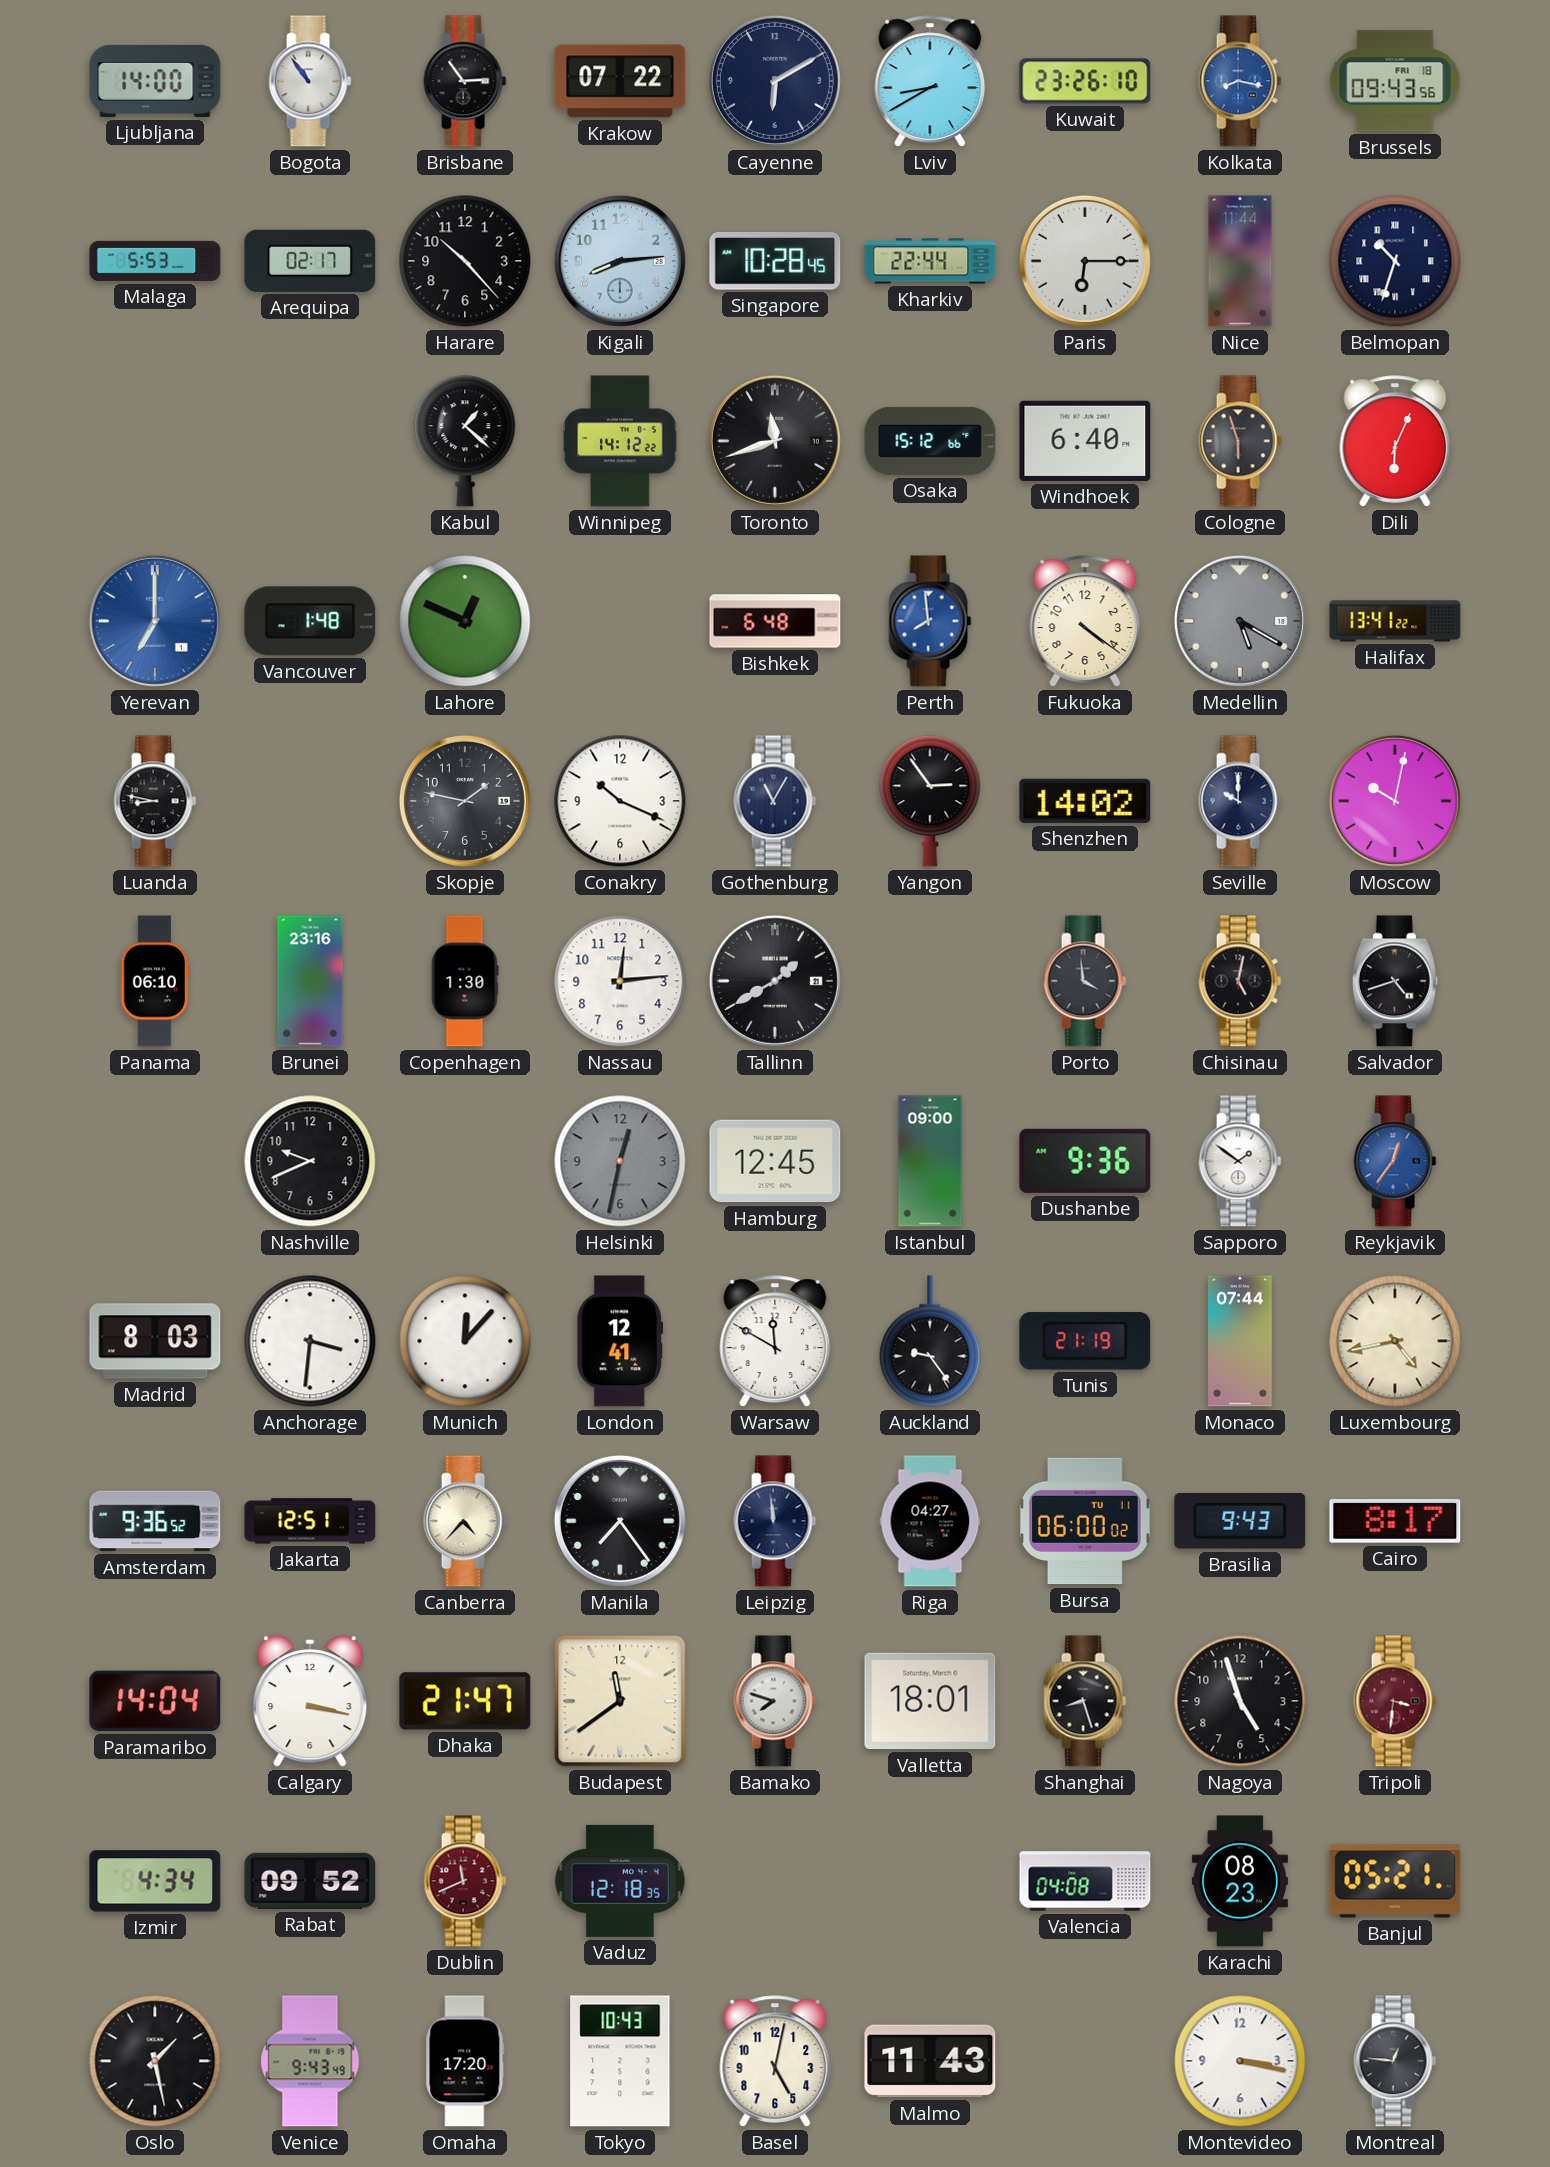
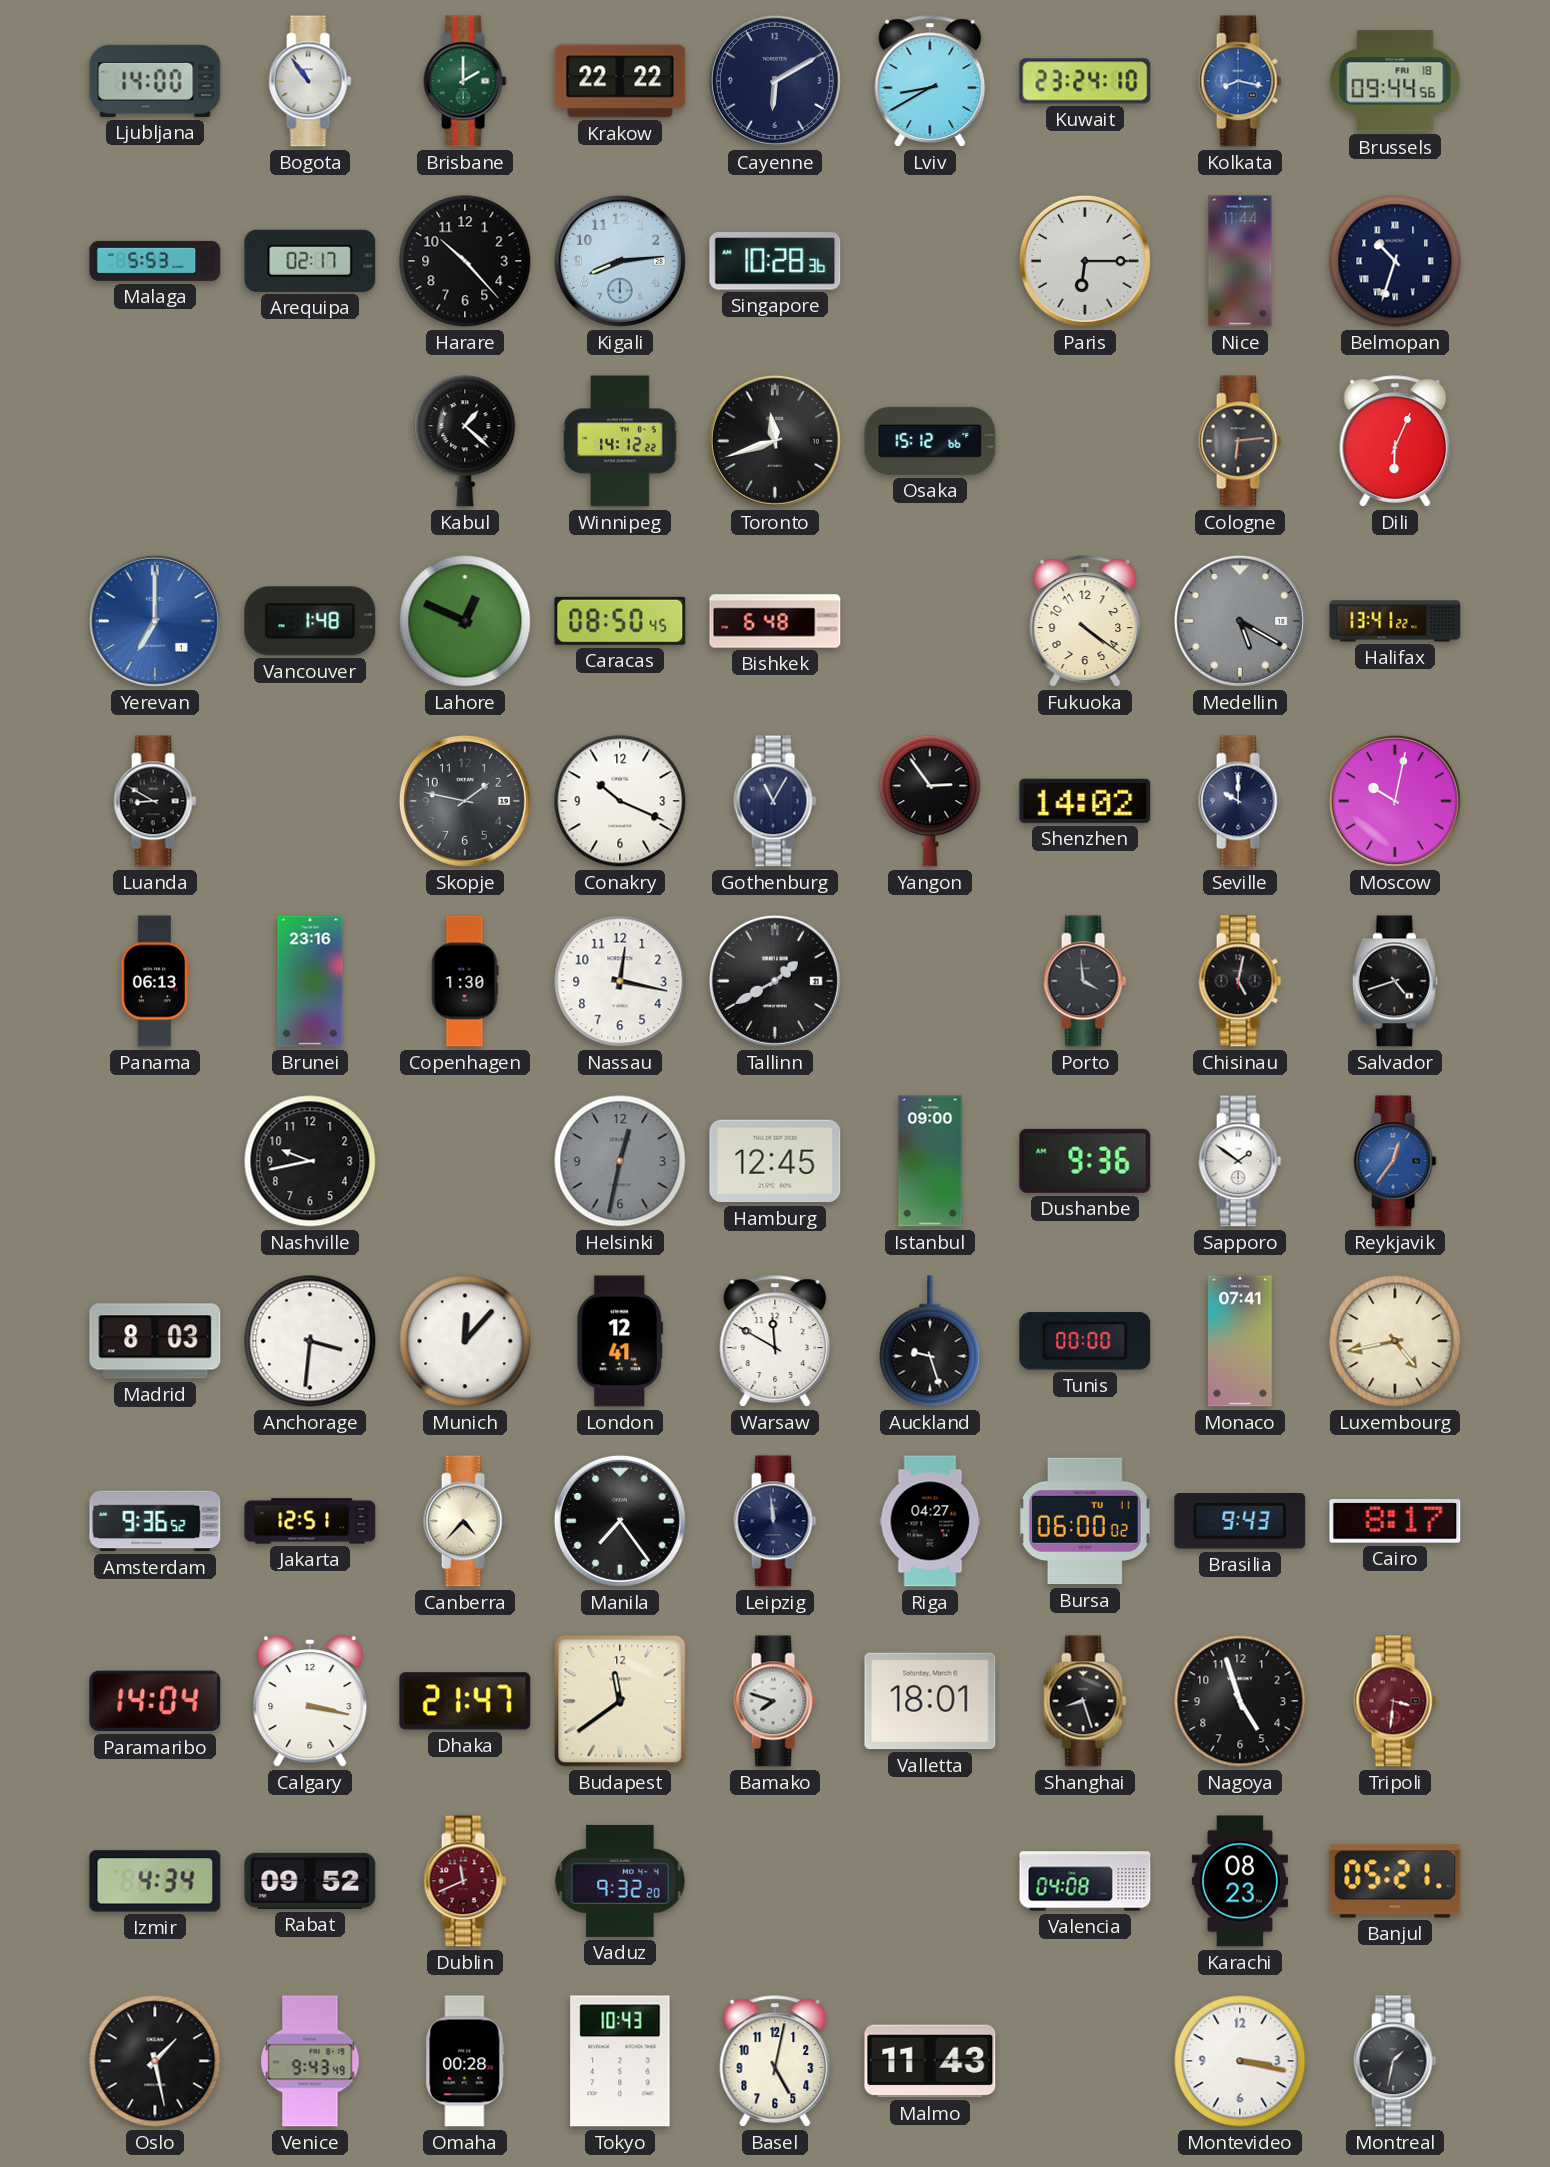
Brisbane: 2:54 -> 2:00
Brisbane dial: black -> green
Krakow: 07:22 -> 22:22
Kuwait: 23:26 -> 23:24
Brussels: 09:43 -> 09:44
Singapore: 10:28:45 -> 10:28:36
Kharkiv: 22:44 -> none
Windhoek: 6:40 -> none
Cologne: 5:57 -> 6:14
Caracas: none -> 08:50
Perth: 7:59 -> none
Luanda: 8:47 -> 8:50
Panama: 06:10 -> 06:13
Nassau: 12:14 -> 12:17
Nashville: 9:41 -> 9:43
Auckland: 9:24 -> 9:27
Tunis: 21:19 -> 00:00
Monaco: 07:44 -> 07:41
Vaduz: 12:18 -> 9:32
Omaha: 17:20 -> 00:28
Montreal: 12:46 -> 1:32
